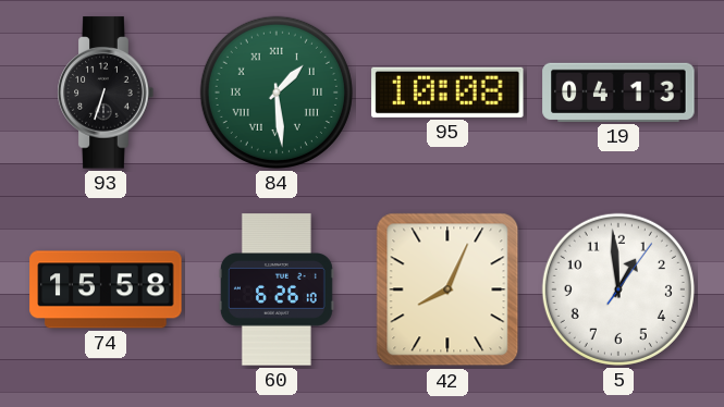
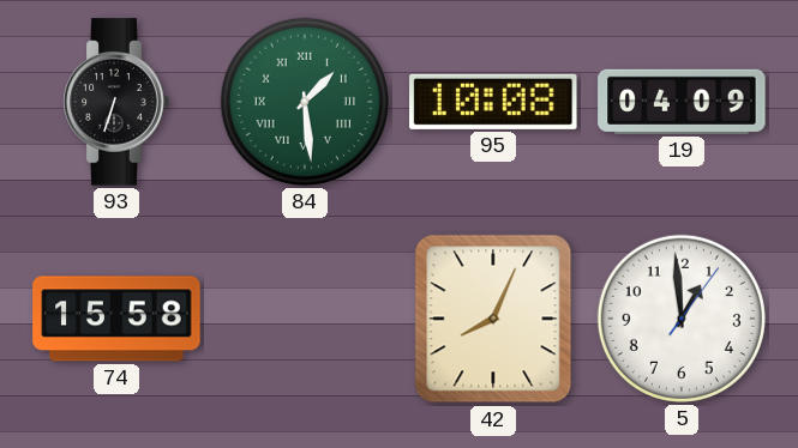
19: 04:13 -> 04:09
60: 6:26 -> none
